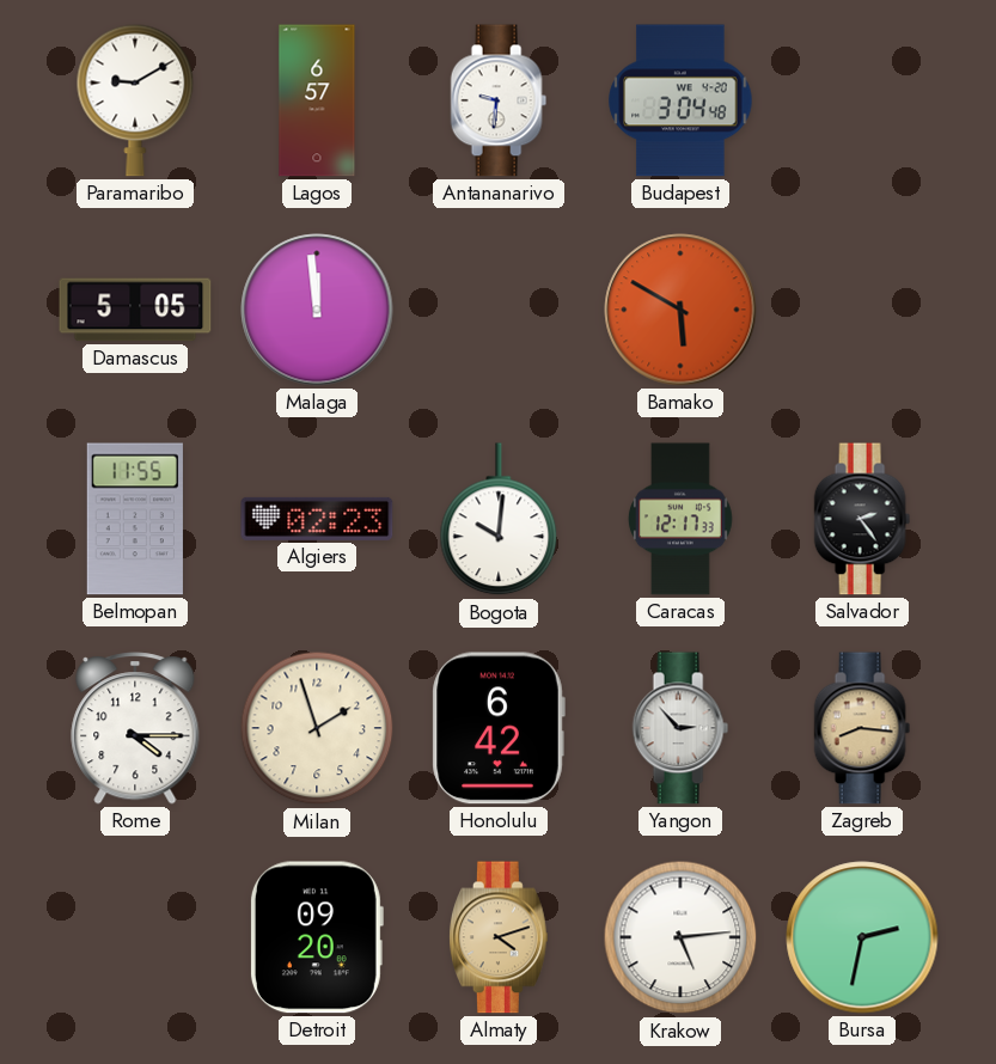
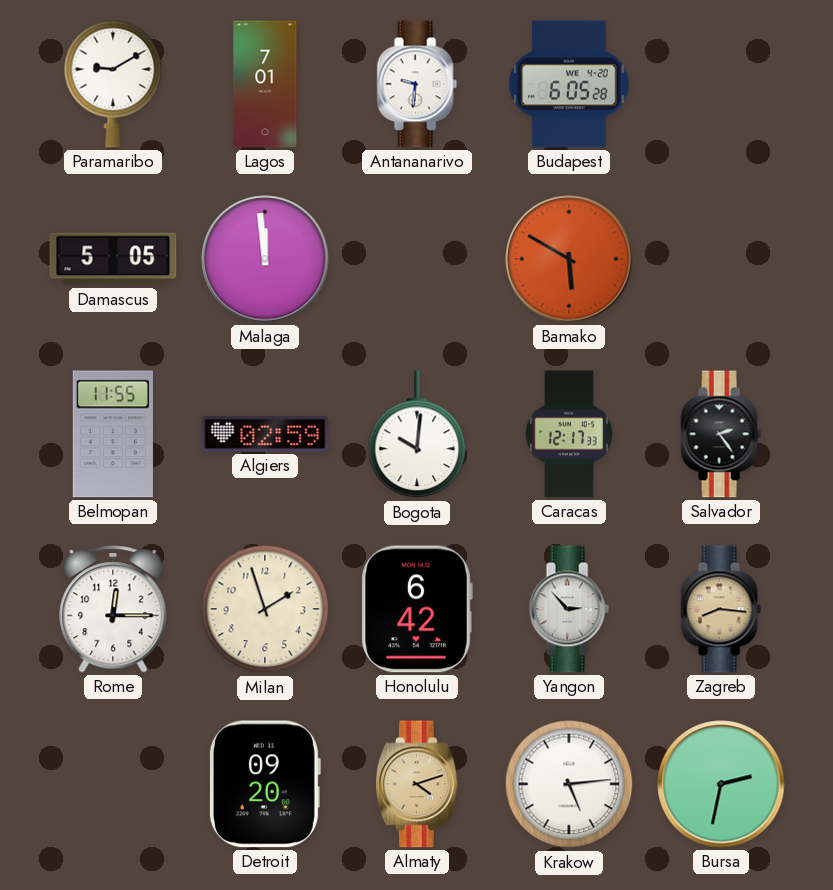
Lagos: 6:57 -> 7:01
Budapest: 3:04 -> 6:05
Algiers: 02:23 -> 02:59
Rome: 4:15 -> 12:15
